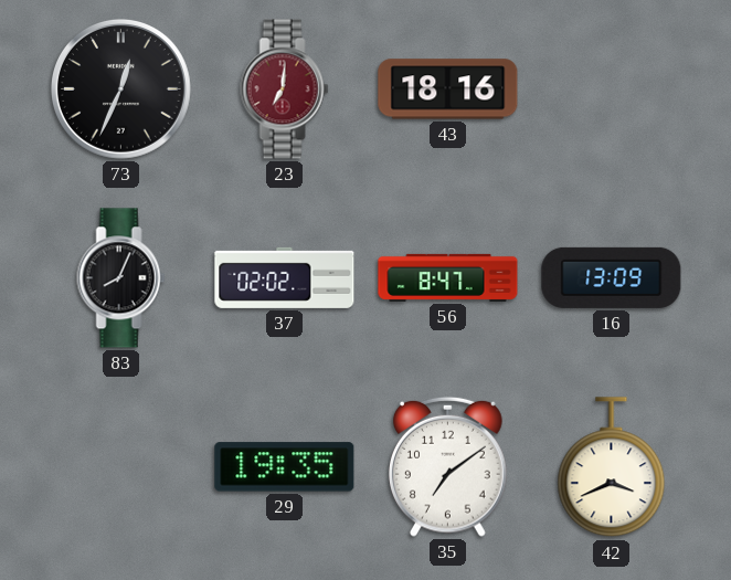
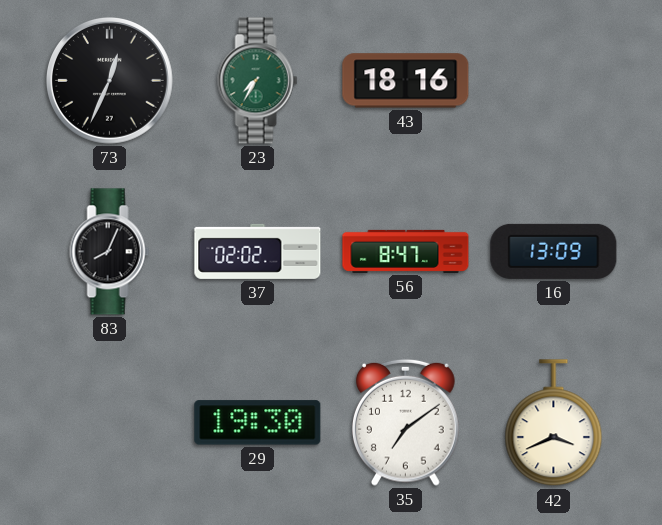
23: 7:01 -> 7:35
23 dial: burgundy -> green
29: 19:35 -> 19:30
